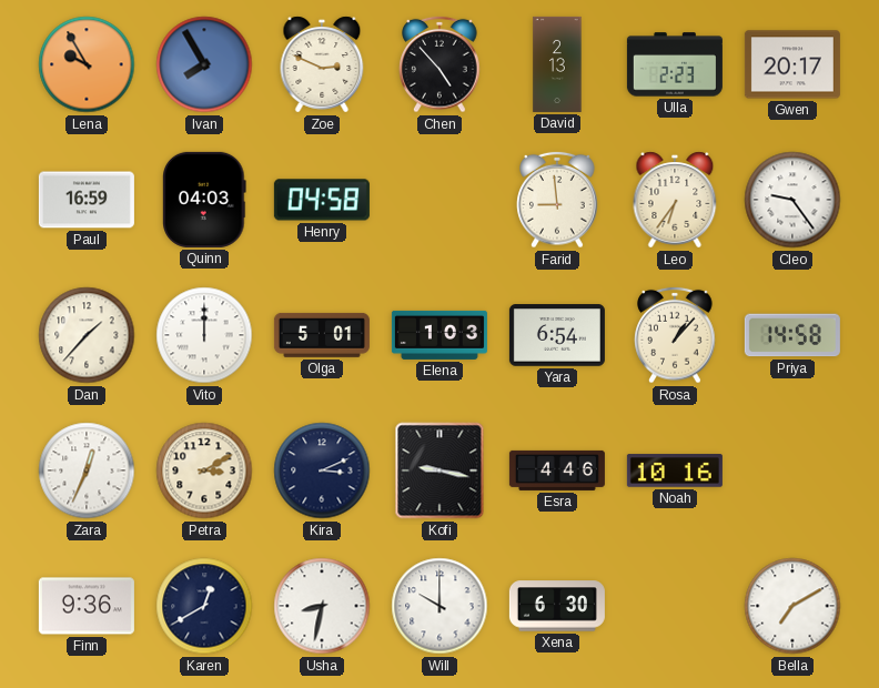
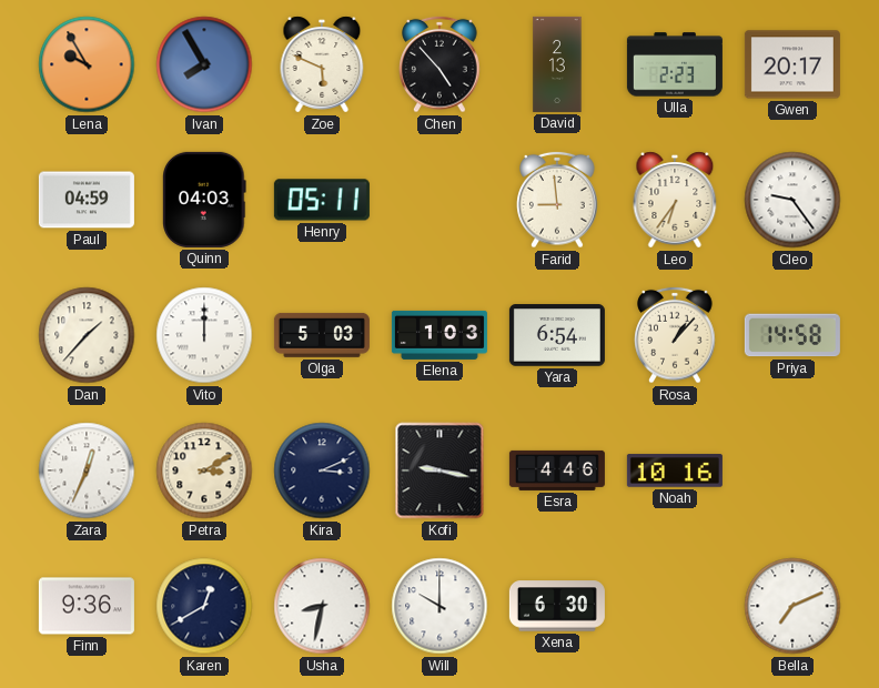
Zoe: 2:49 -> 5:49
Paul: 16:59 -> 04:59
Henry: 04:58 -> 05:11
Olga: 5:01 -> 5:03
Bella: 7:10 -> 7:11
